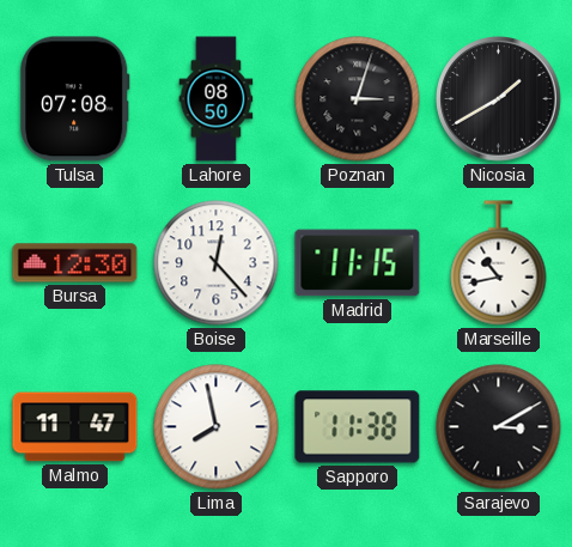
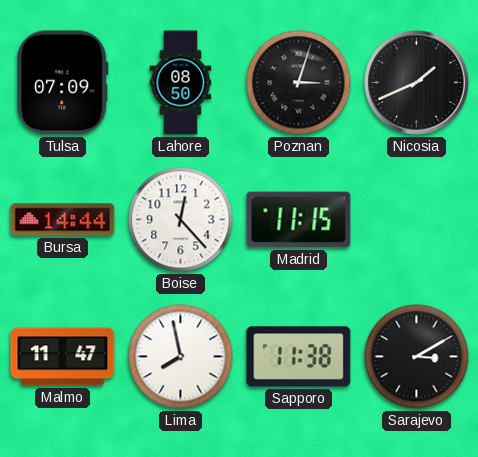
Tulsa: 07:08 -> 07:09
Nicosia: 1:40 -> 1:41
Bursa: 12:30 -> 14:44
Marseille: 10:43 -> none
